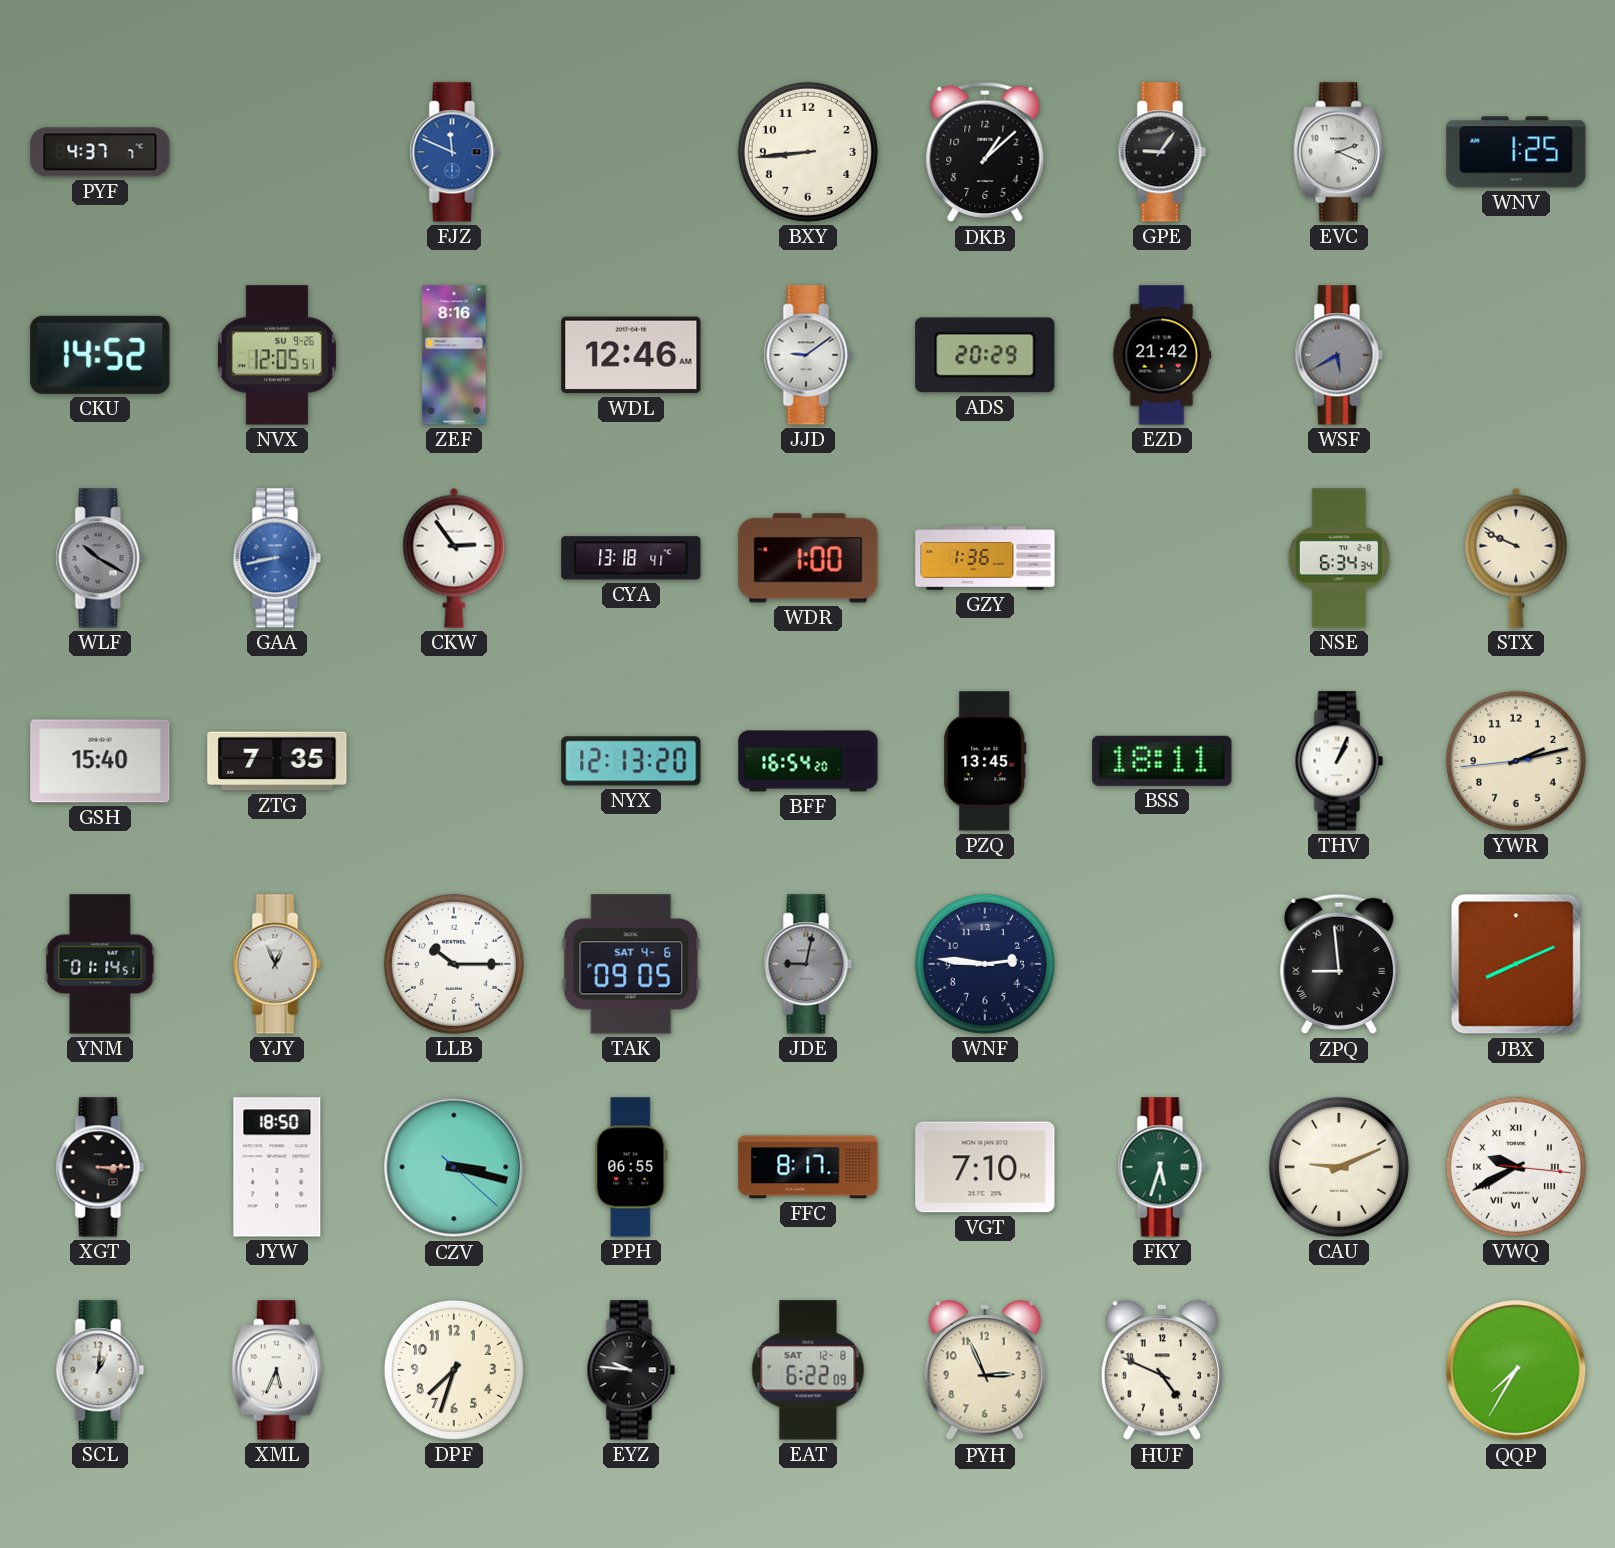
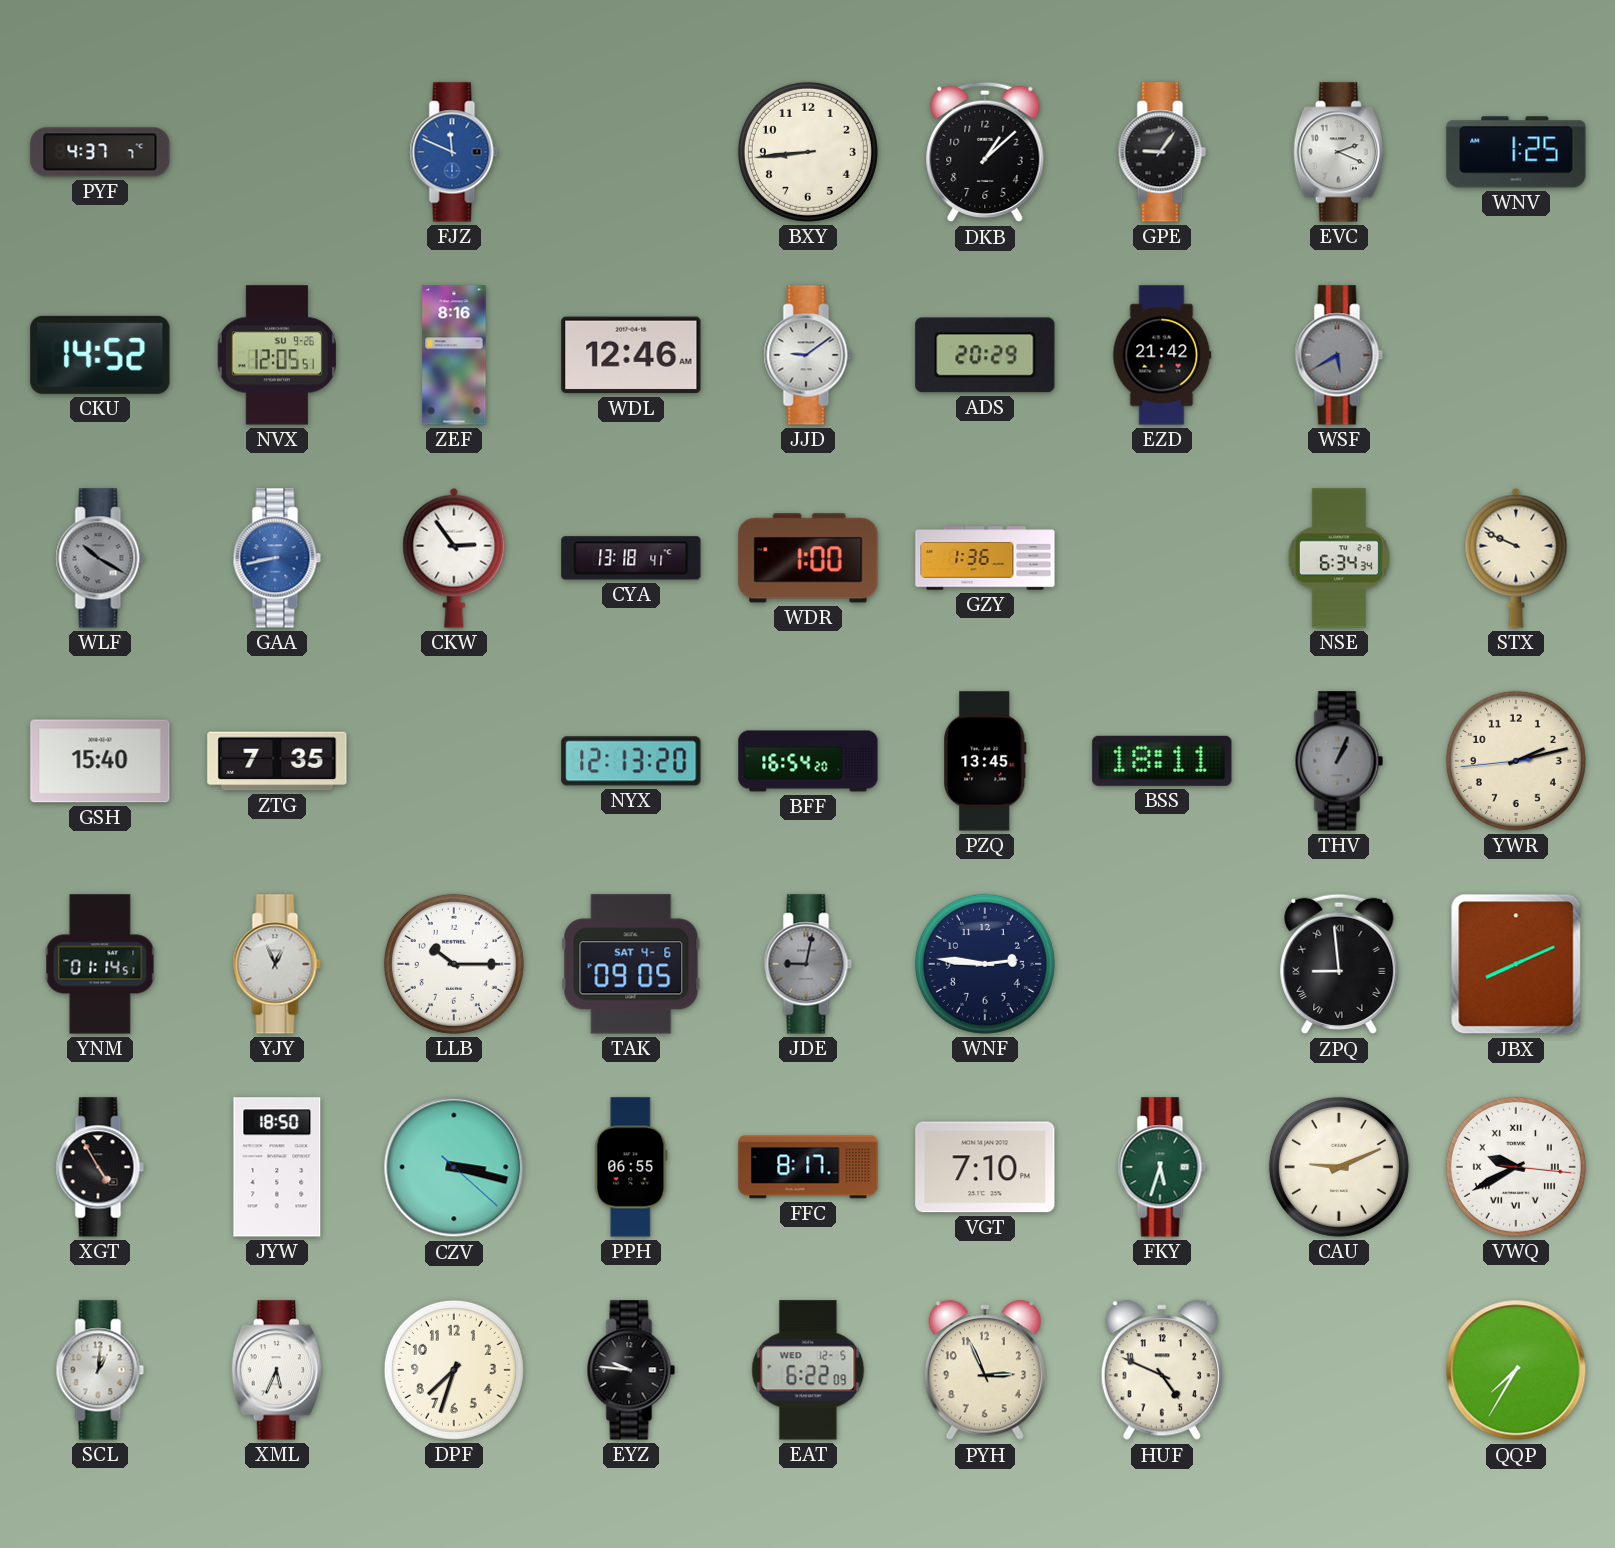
THV dial: white -> grey
XGT: 3:15 -> 4:55
EAT date: SAT 12-8 -> WED 12-5
